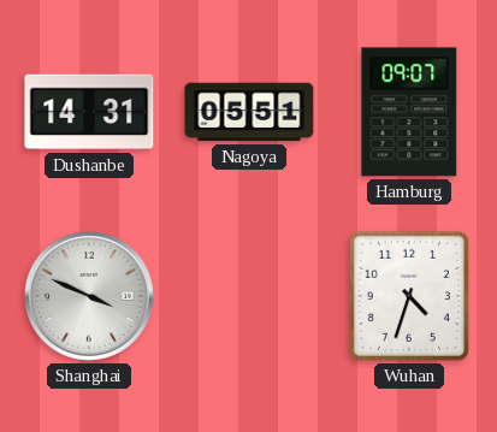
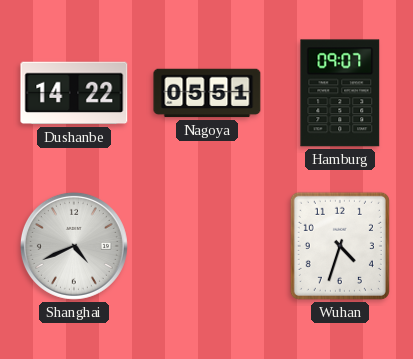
Dushanbe: 14:31 -> 14:22
Shanghai: 3:49 -> 4:41
